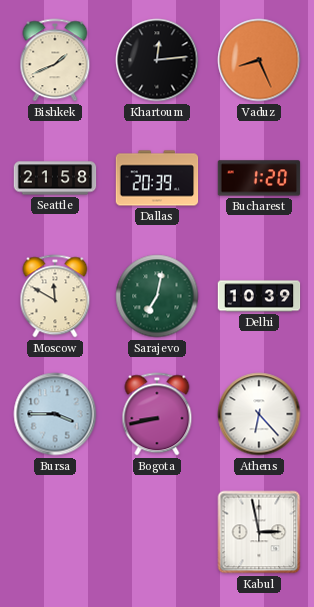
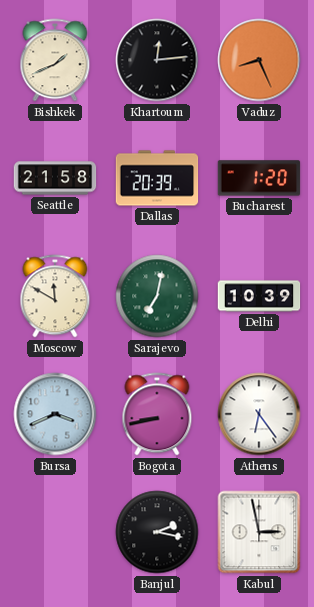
Bursa: 3:45 -> 3:41
Athens: 6:23 -> 6:24
Banjul: none -> 2:17
